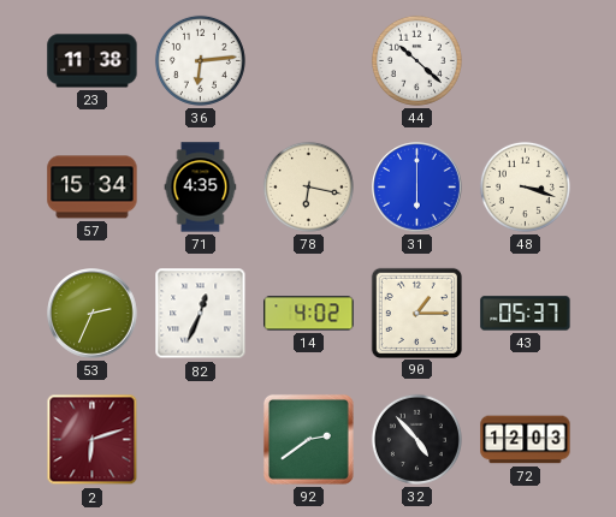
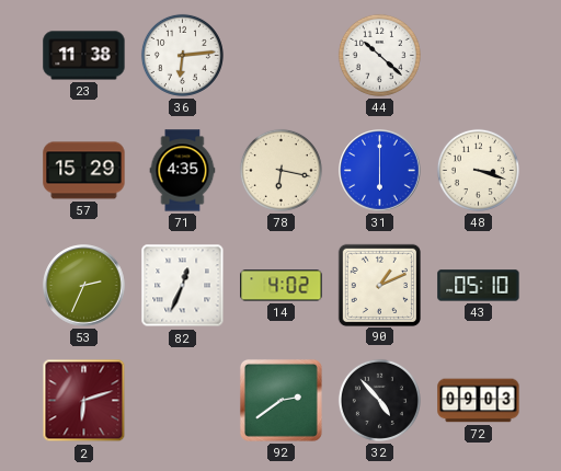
57: 15:34 -> 15:29
90: 1:15 -> 1:11
43: 05:37 -> 05:10
72: 12:03 -> 09:03
